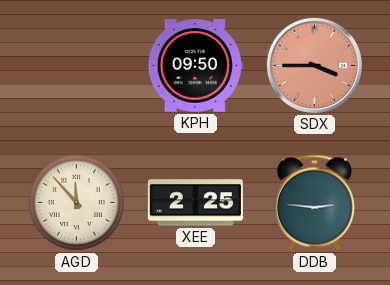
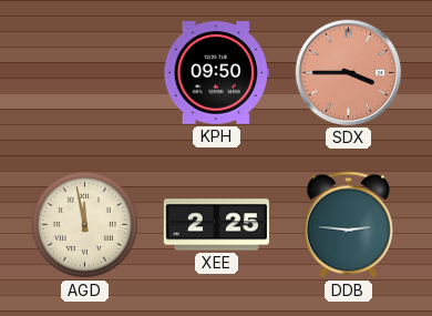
AGD: 11:53 -> 11:58
